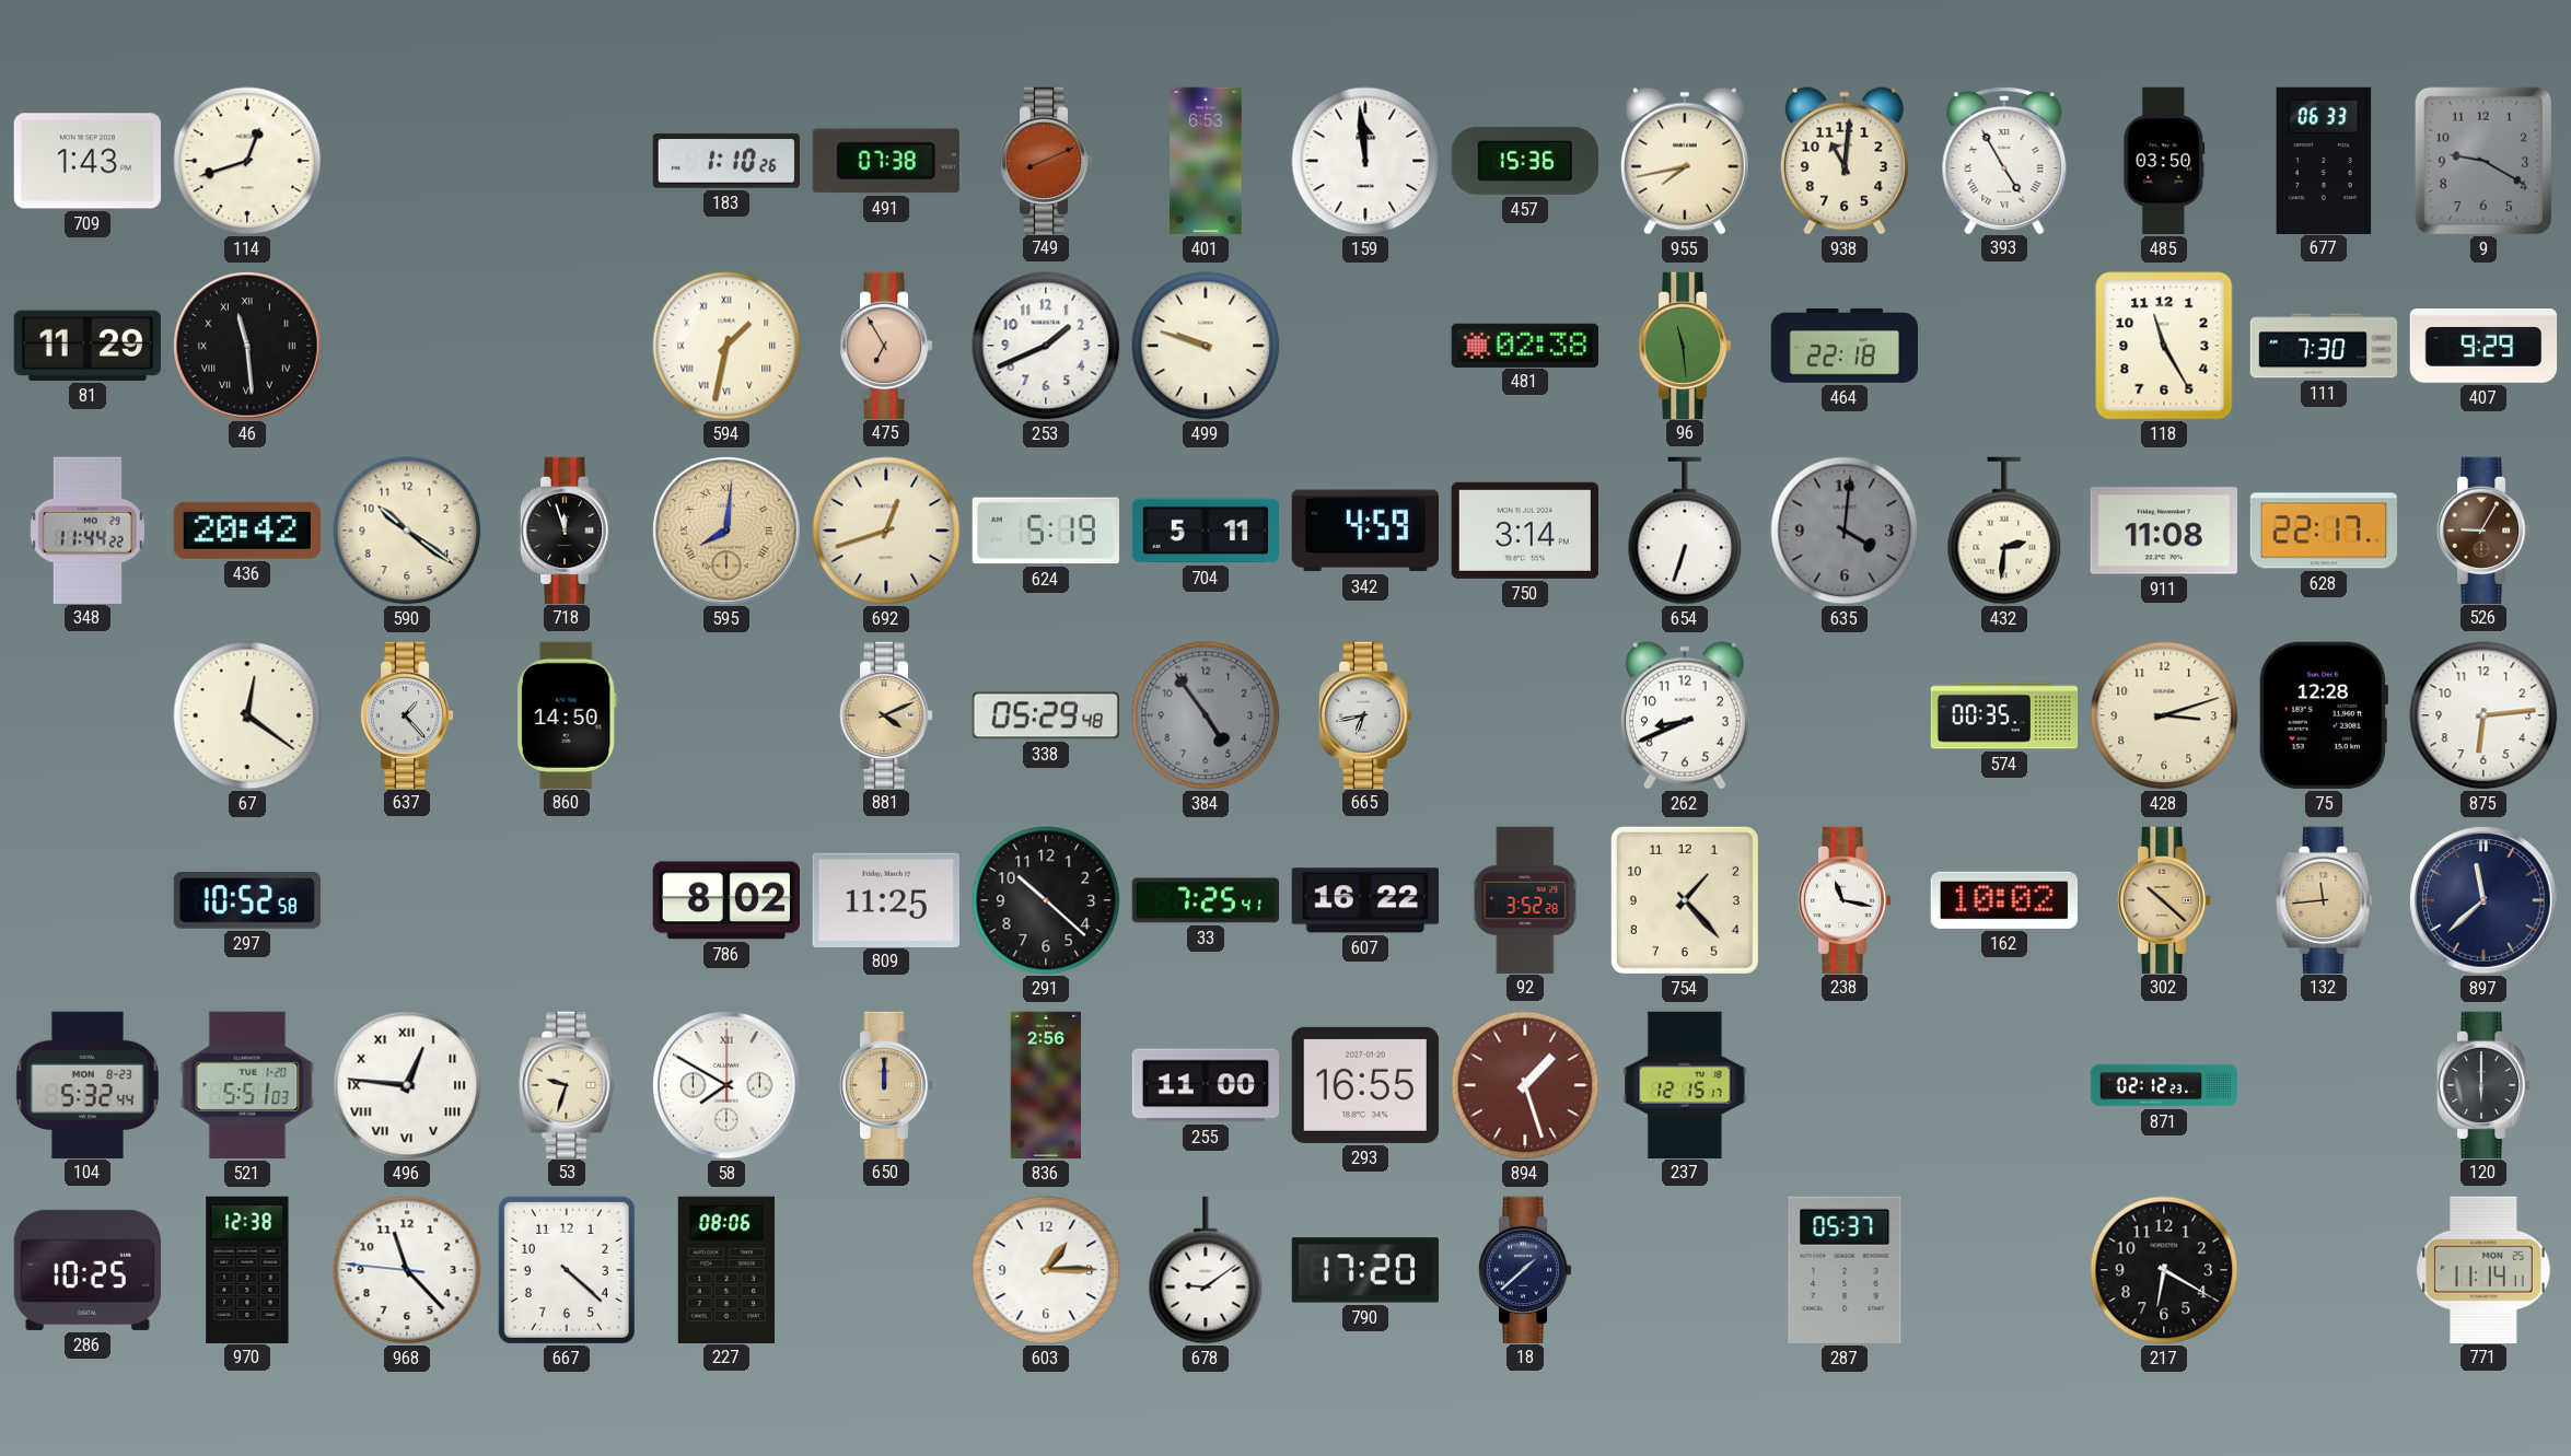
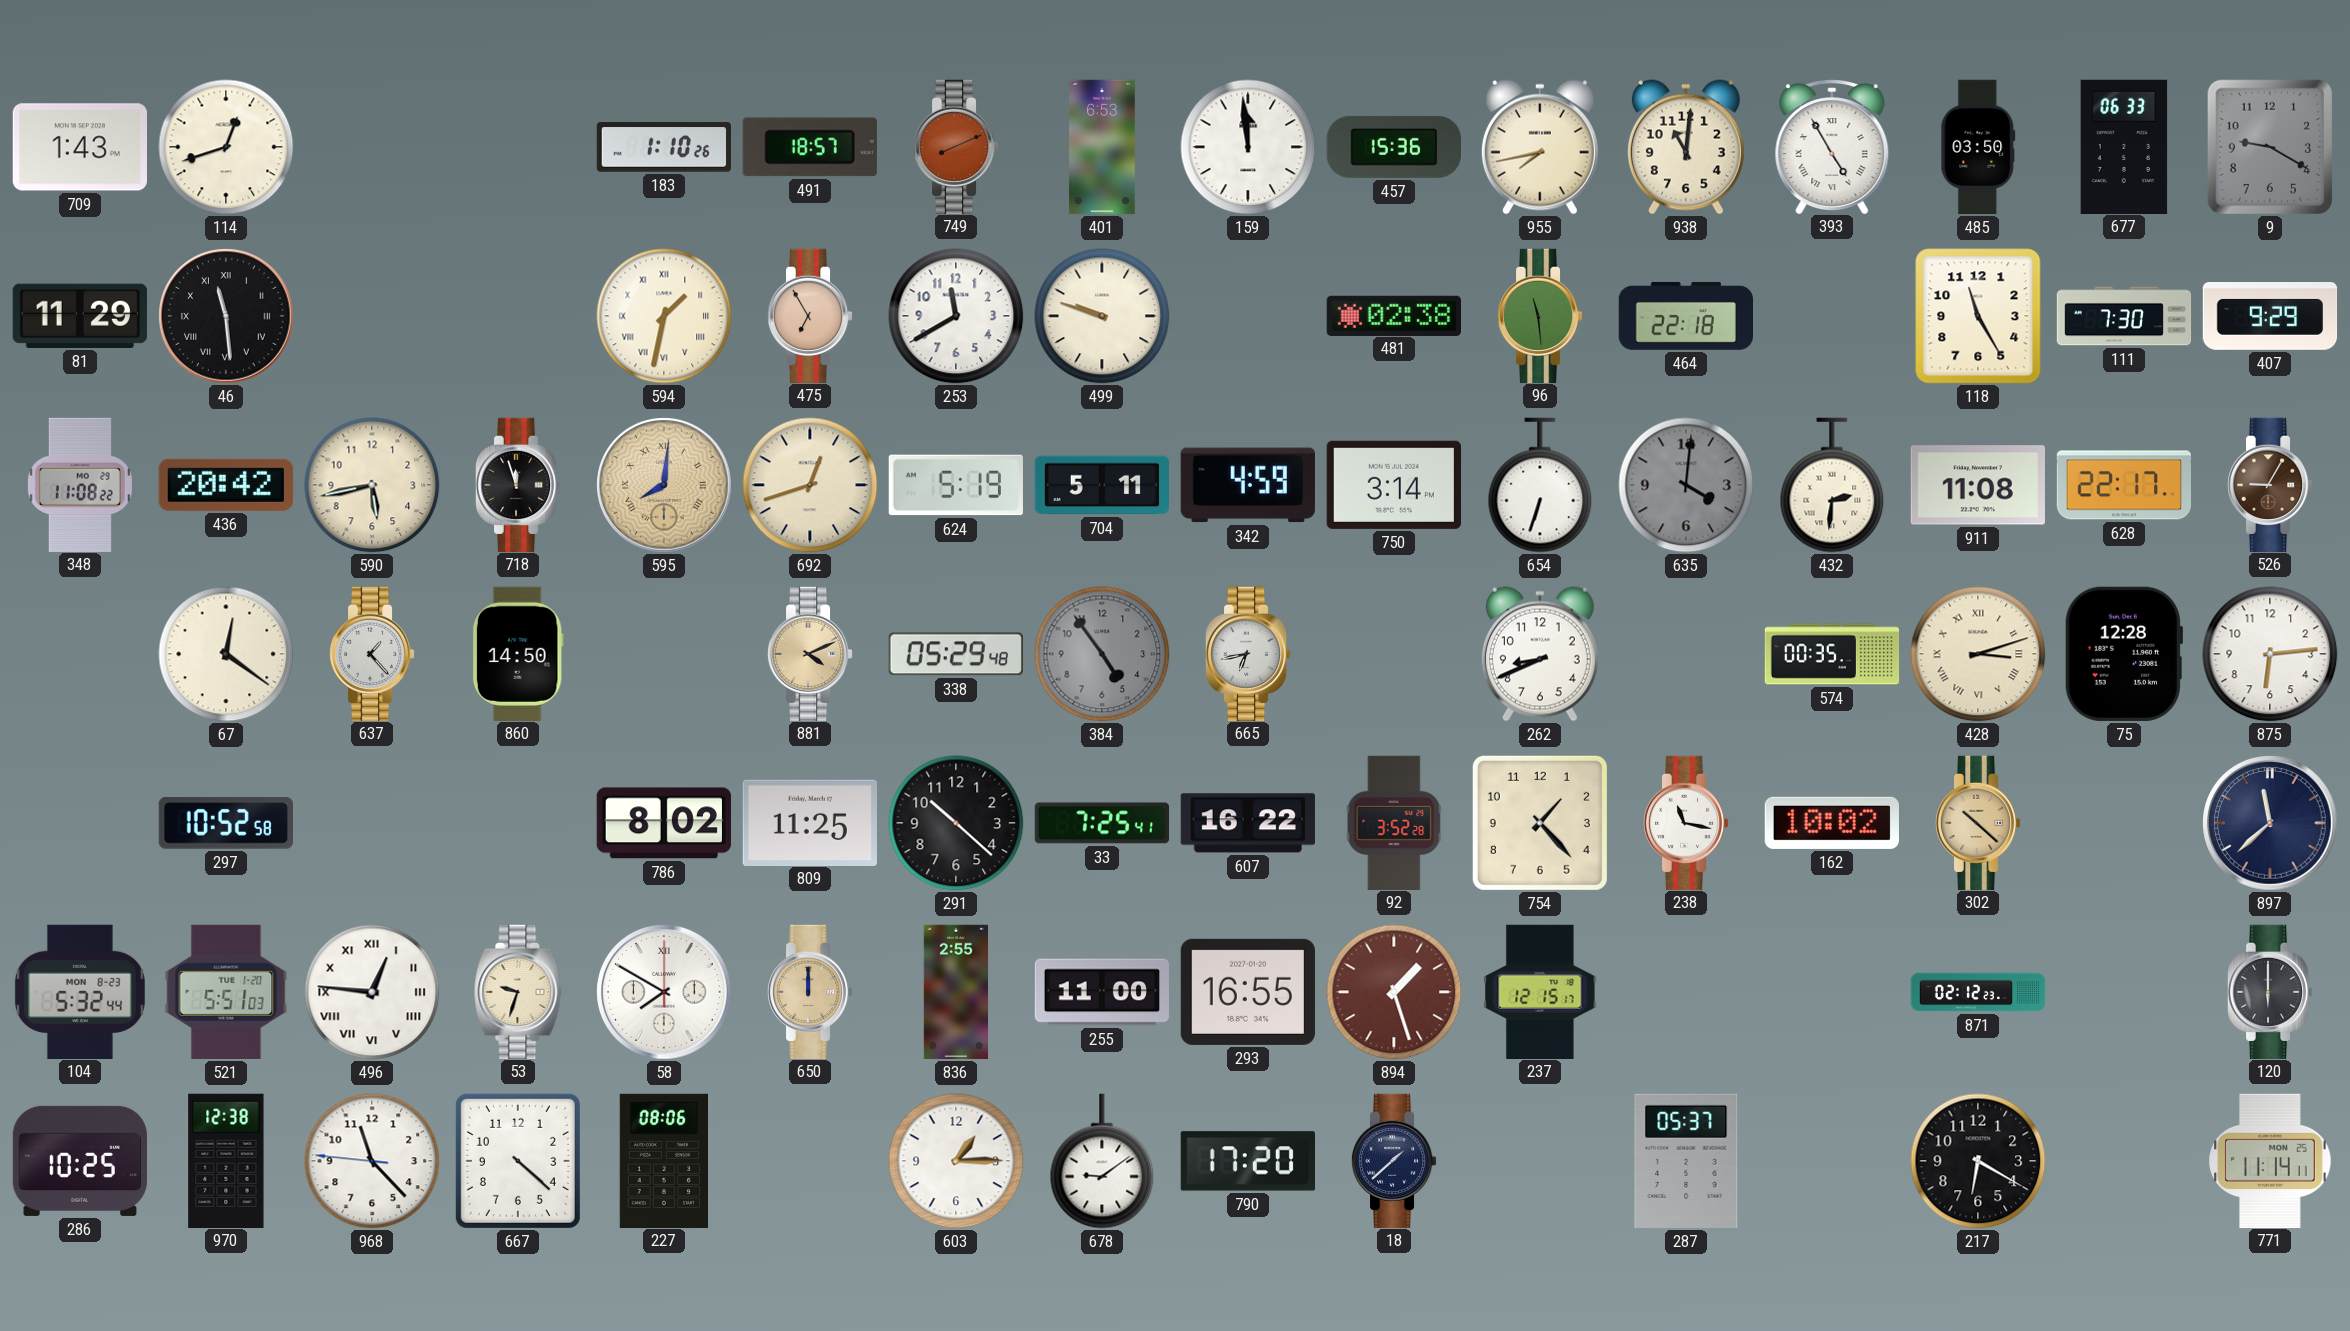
491: 07:38 -> 18:57
253: 1:41 -> 11:40
348: 11:44 -> 11:08
590: 10:21 -> 5:43
428 numerals: Arabic -> Roman
132: 11:44 -> none
836: 2:56 -> 2:55
